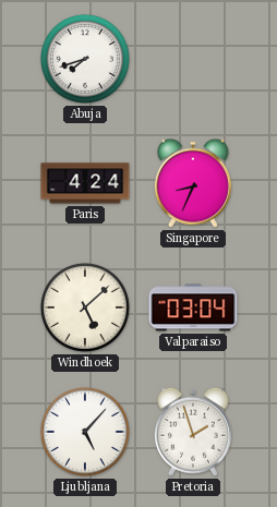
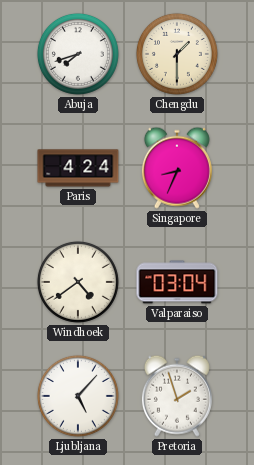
Chengdu: none -> 1:30
Windhoek: 5:08 -> 4:39
